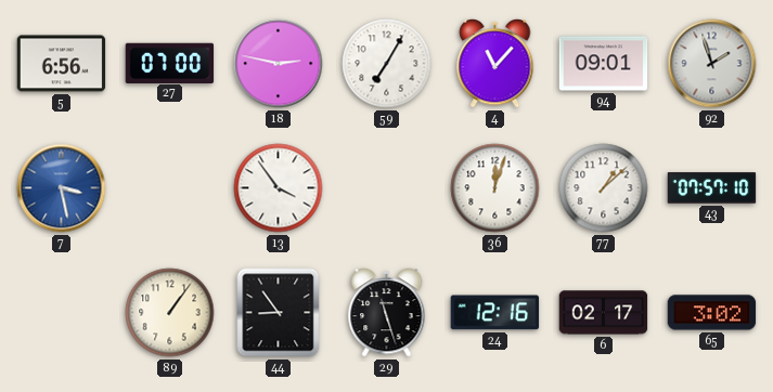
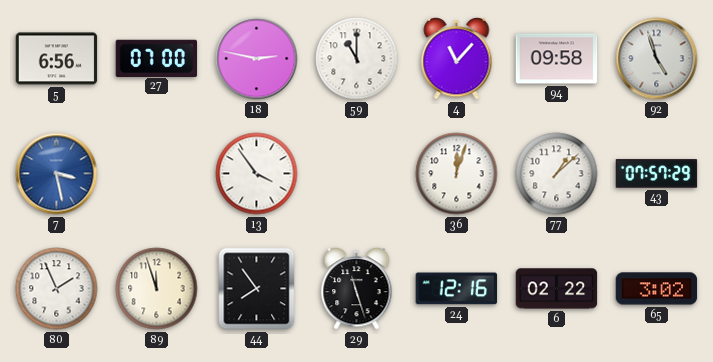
59: 7:05 -> 11:00
94: 09:01 -> 09:58
92: 1:57 -> 4:57
43: 07:57:10 -> 07:57:29
80: none -> 1:56
89: 1:06 -> 11:57
44: 8:54 -> 7:54
6: 02:17 -> 02:22
